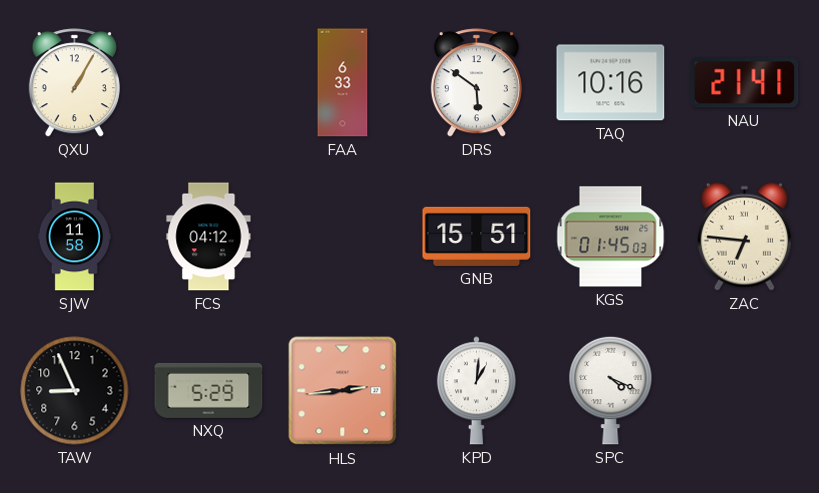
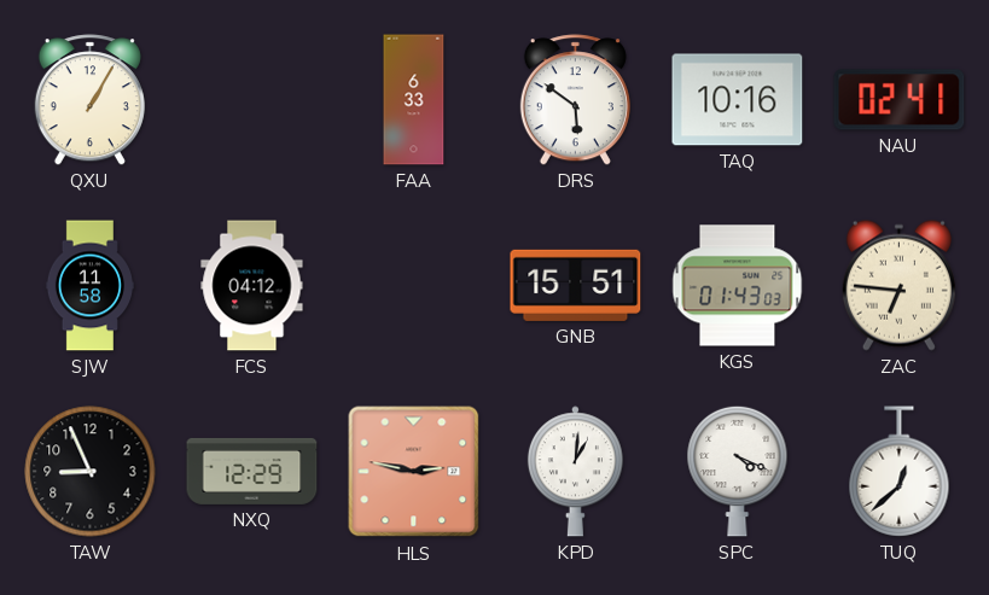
NAU: 21:41 -> 02:41
KGS: 01:45 -> 01:43
NXQ: 5:29 -> 12:29
HLS: 2:44 -> 2:47
TUQ: none -> 12:38
